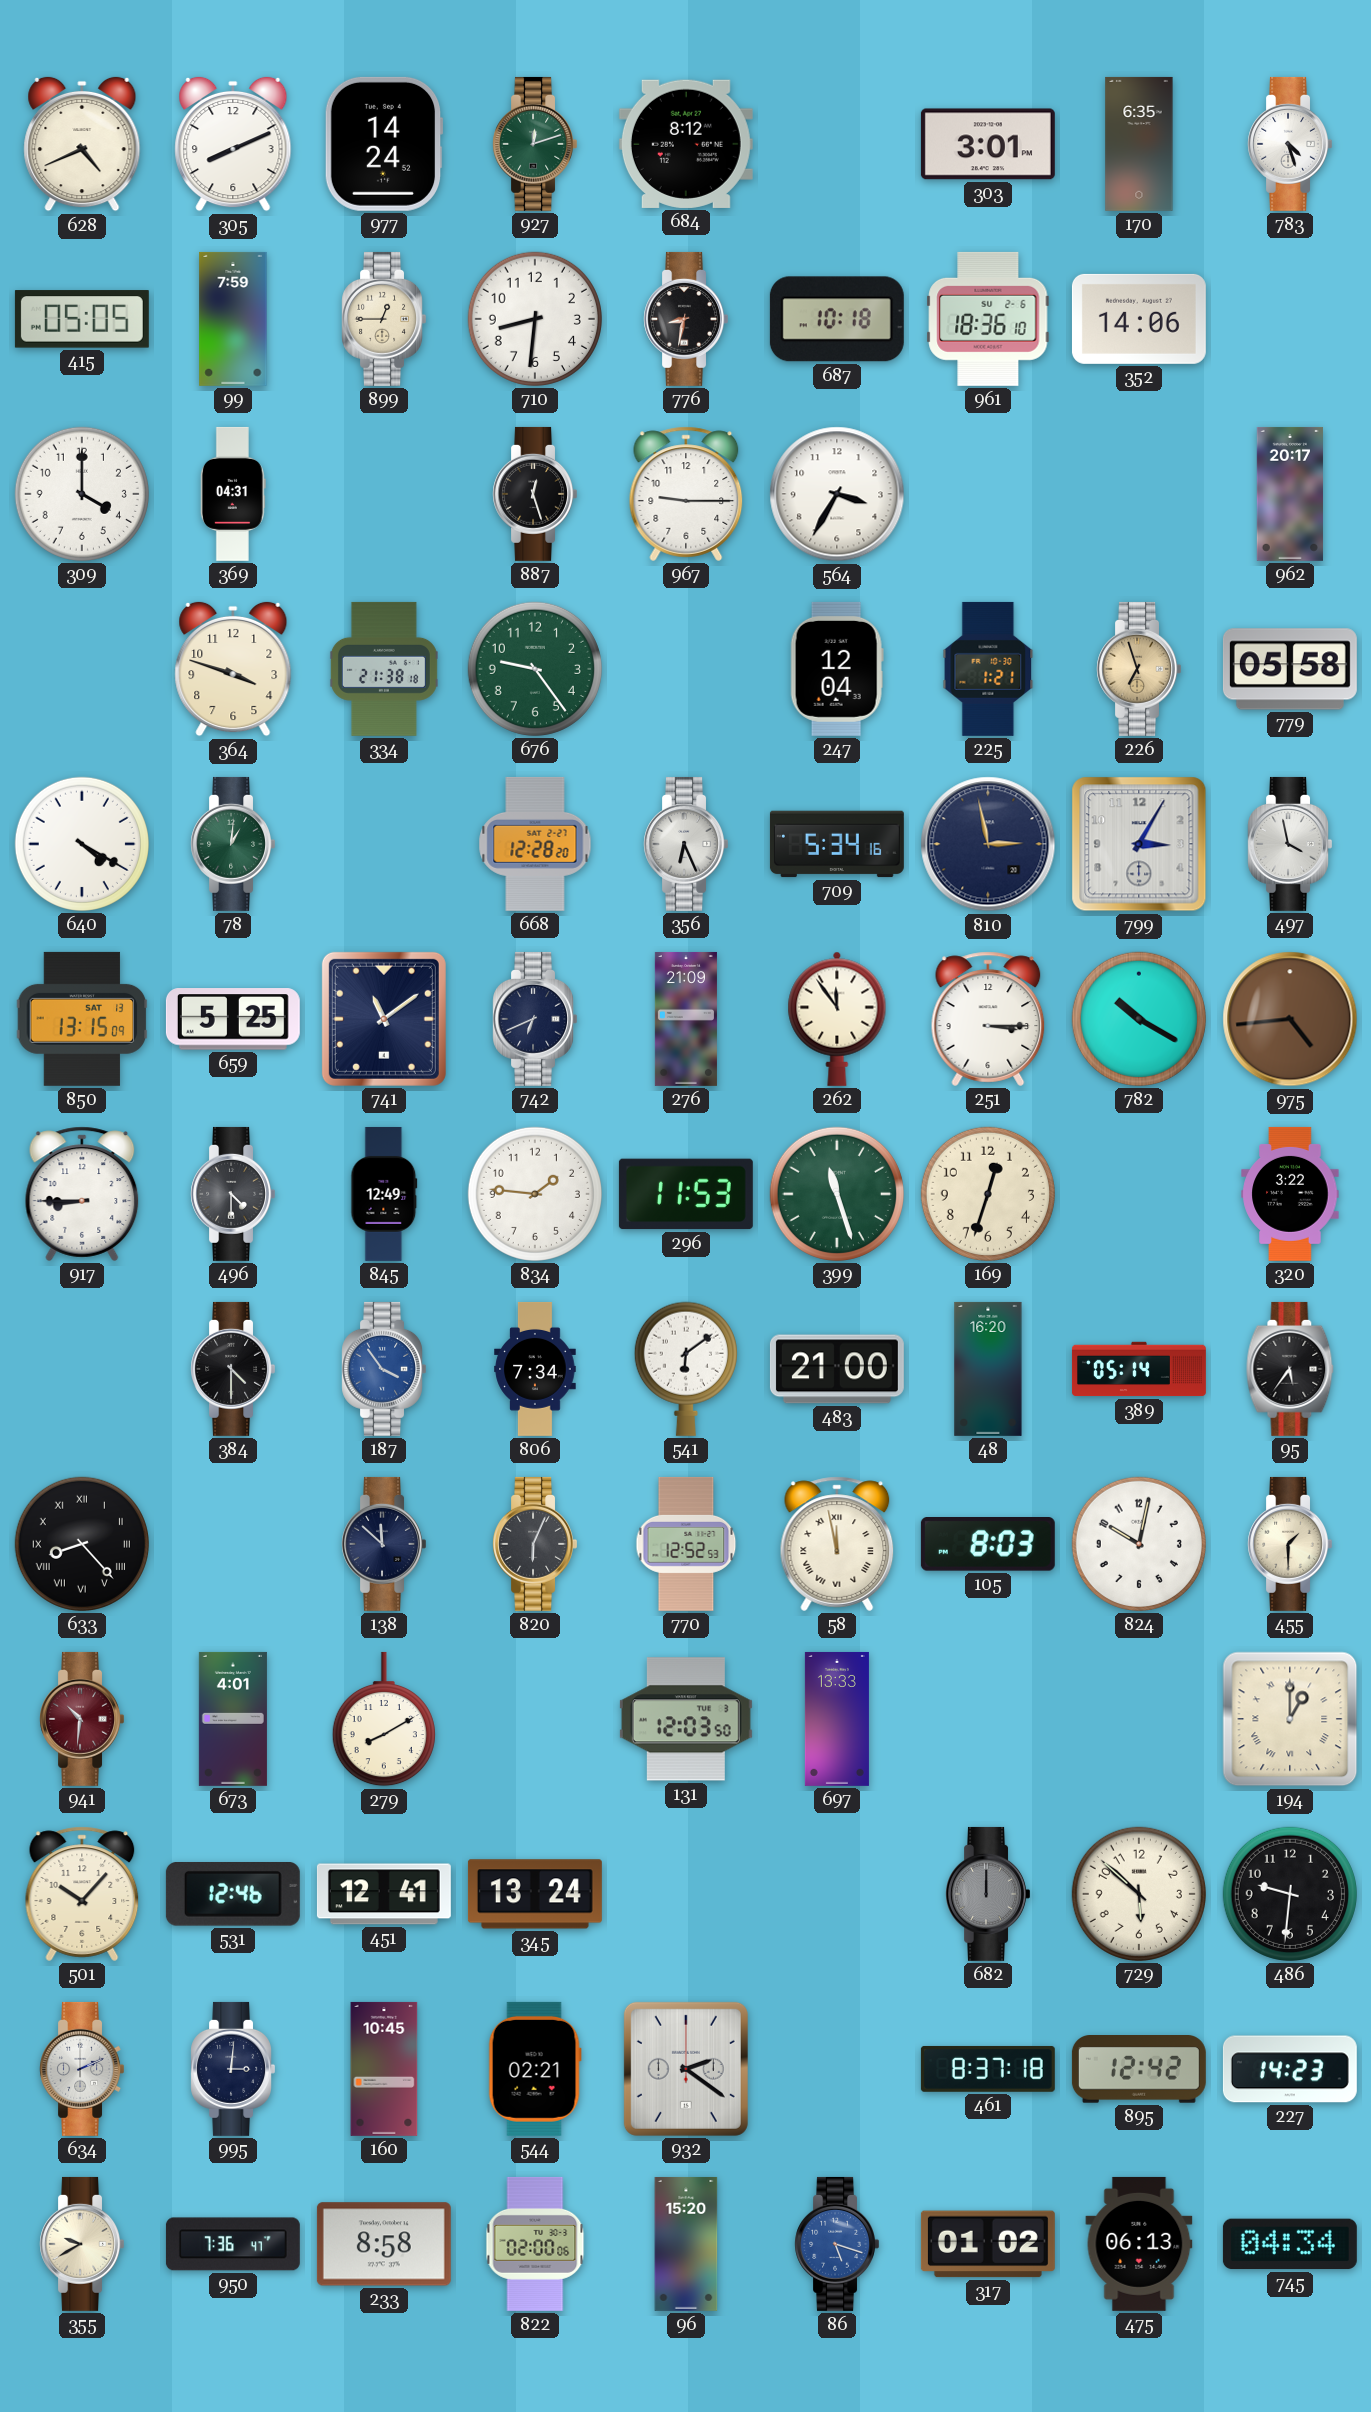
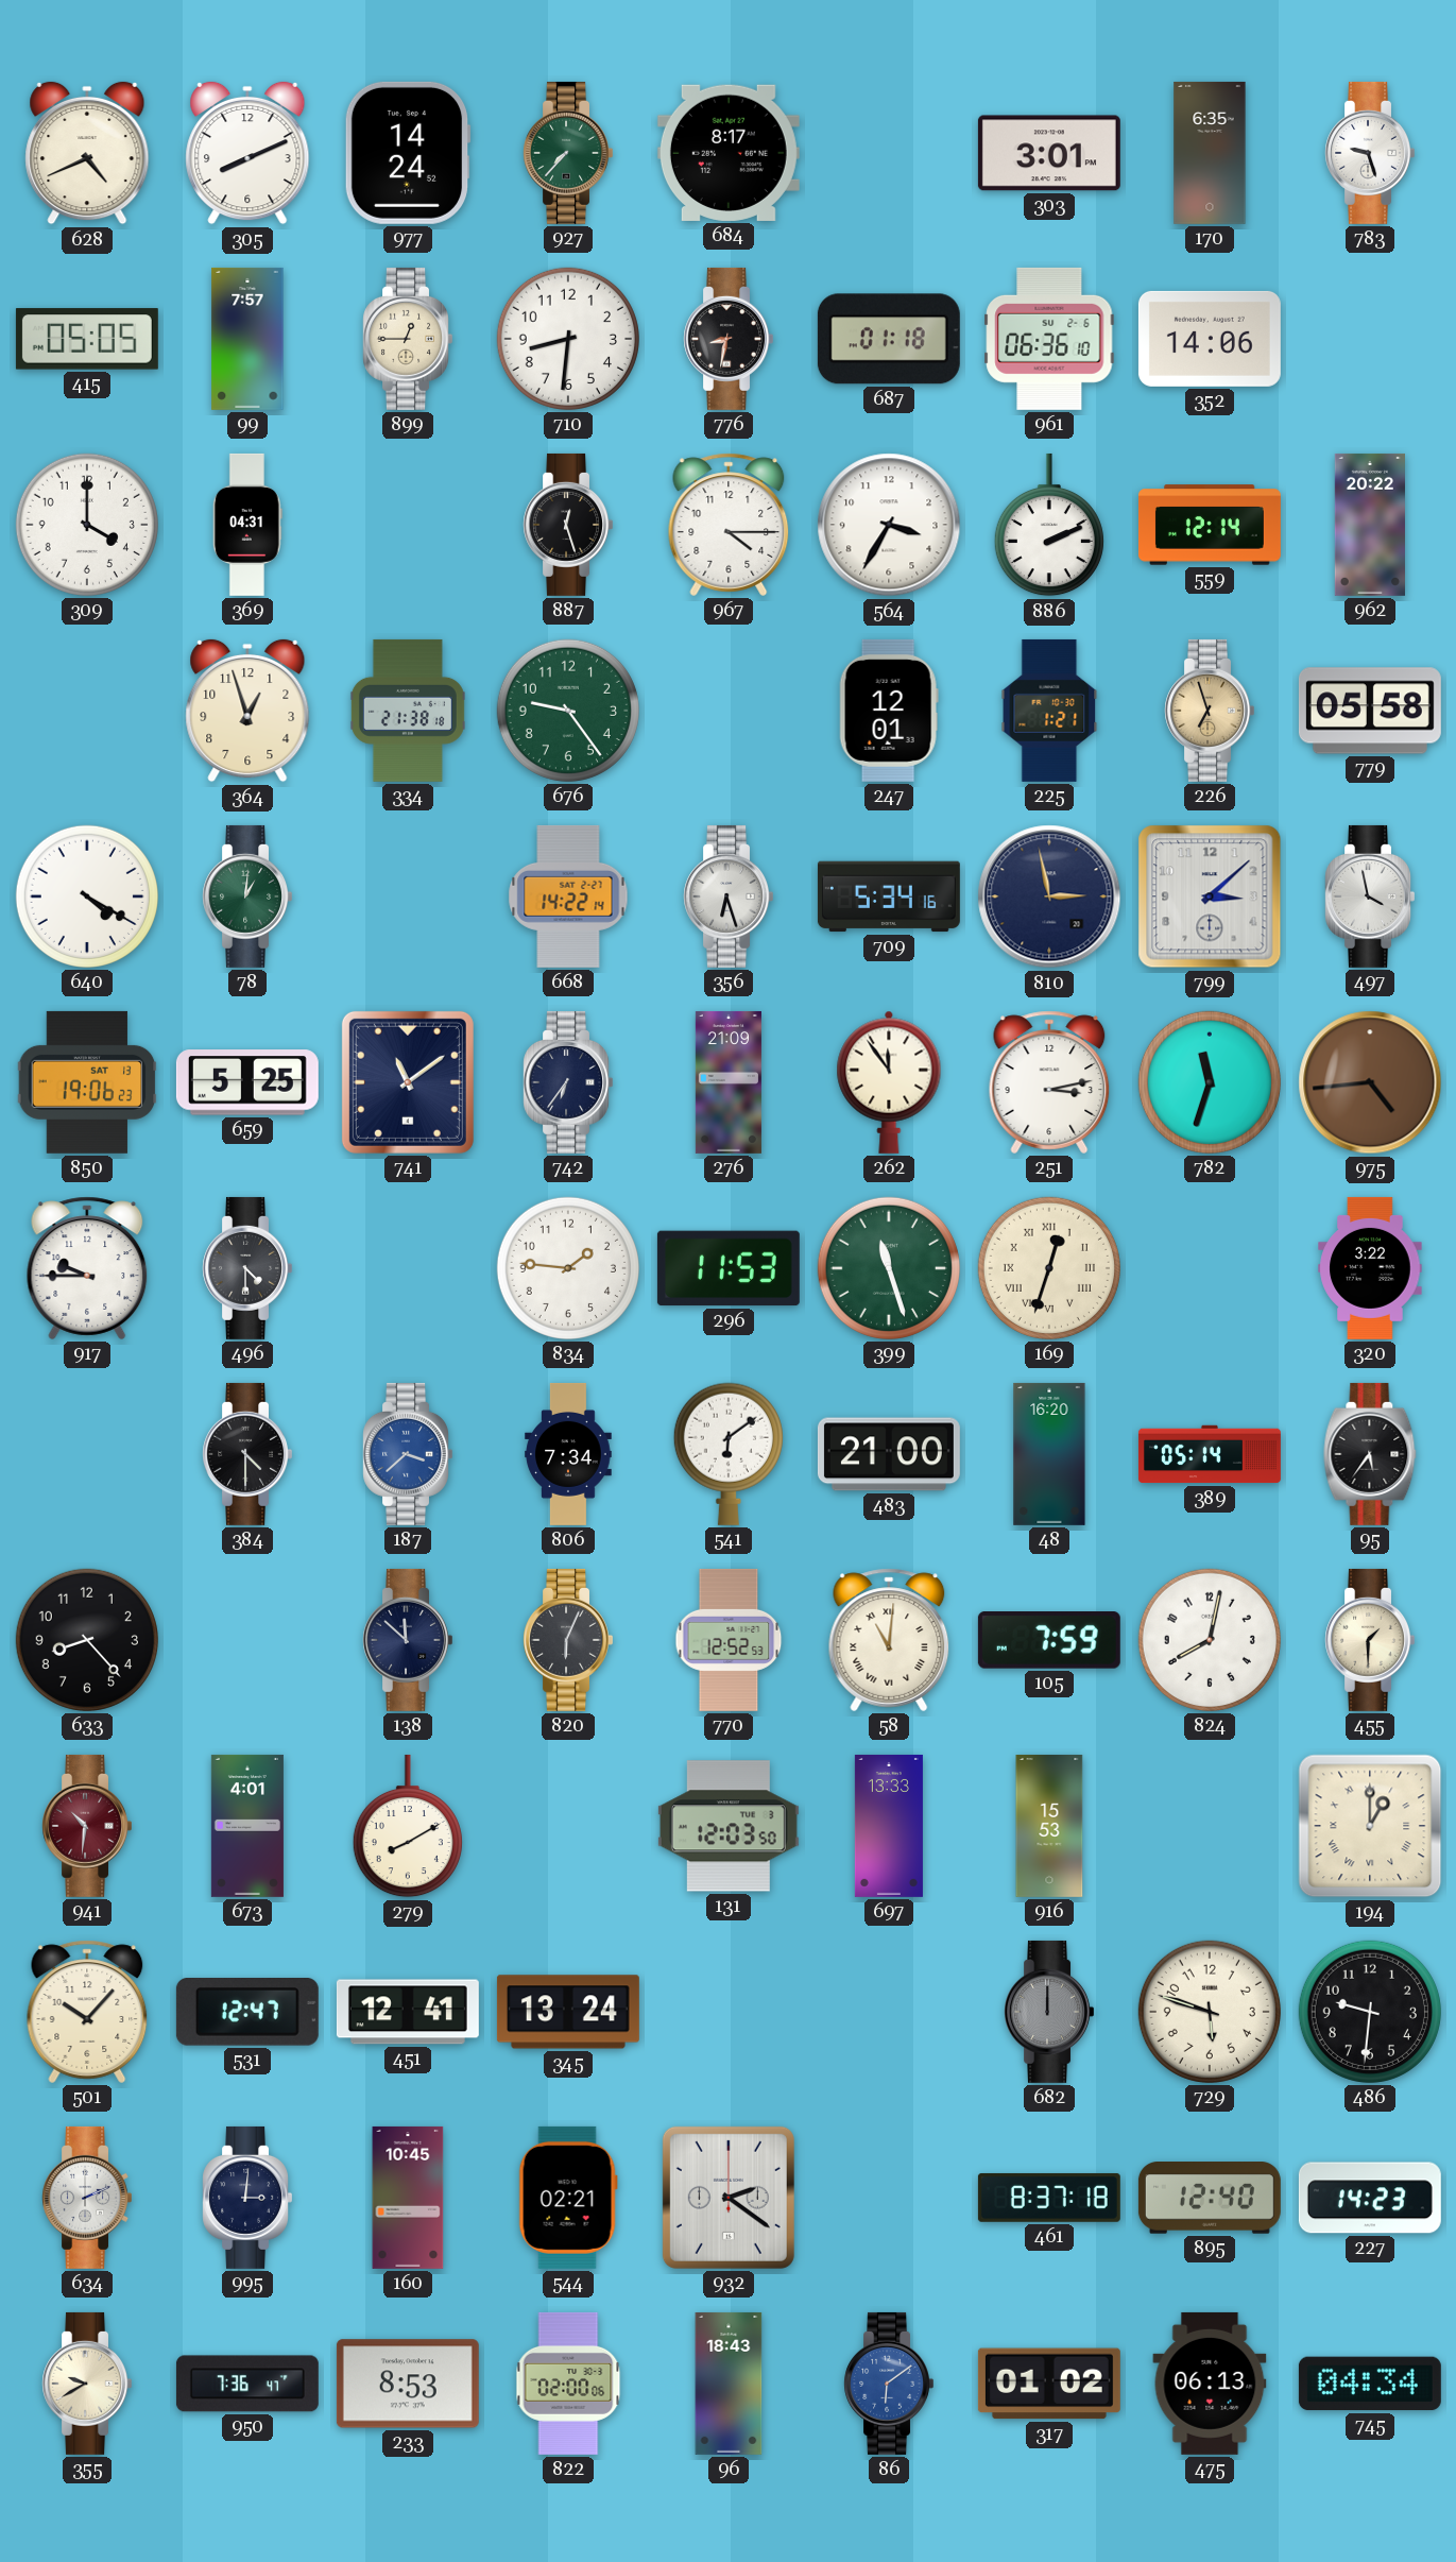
927: 12:12 -> 7:37
684: 8:12 -> 8:17
783: 4:27 -> 9:27
99: 7:59 -> 7:57
687: 10:18 -> 01:18
961: 18:36 -> 06:36
967: 9:15 -> 4:15
886: none -> 2:11
559: none -> 12:14
962: 20:17 -> 20:22
364: 3:48 -> 12:57
247: 12:04 -> 12:01
668: 12:28 -> 14:22
356: 6:26 -> 6:27
799: 3:05 -> 3:08
850: 13:15 -> 19:06
742: 6:41 -> 6:36
251: 3:15 -> 3:13
782: 10:20 -> 11:33
917: 8:45 -> 9:45
845: 12:49 -> none
169 numerals: Arabic -> Roman
187: 3:54 -> 3:38
633 numerals: Roman -> Arabic
58: 11:58 -> 11:01
105: 8:03 -> 7:59
824: 10:02 -> 8:02
916: none -> 15:53
531: 12:46 -> 12:47
729: 5:52 -> 5:48
895: 12:42 -> 12:40
233: 8:58 -> 8:53
96: 15:20 -> 18:43
86: 5:18 -> 6:09
